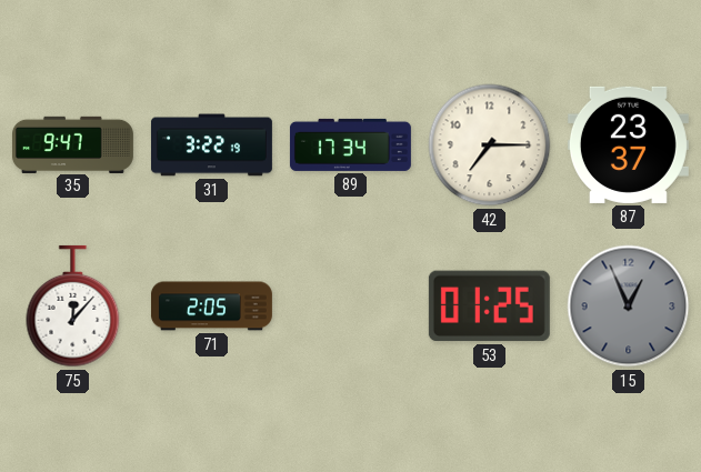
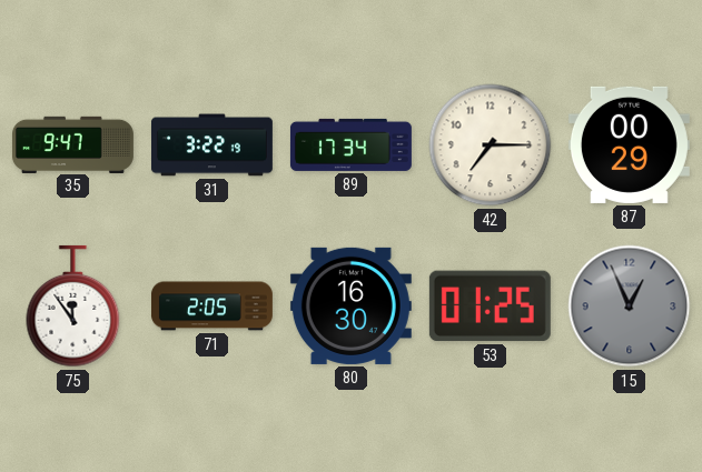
87: 23:37 -> 00:29
75: 12:07 -> 11:54
80: none -> 16:30
